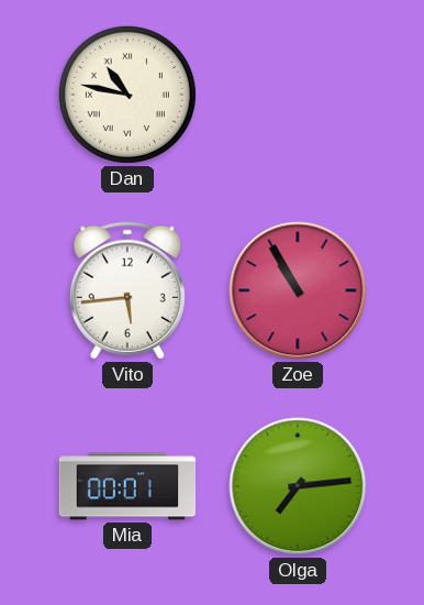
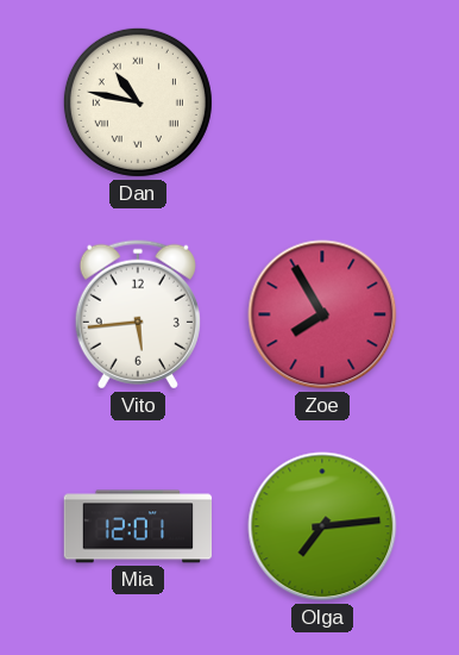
Zoe: 10:55 -> 7:55
Mia: 00:01 -> 12:01
